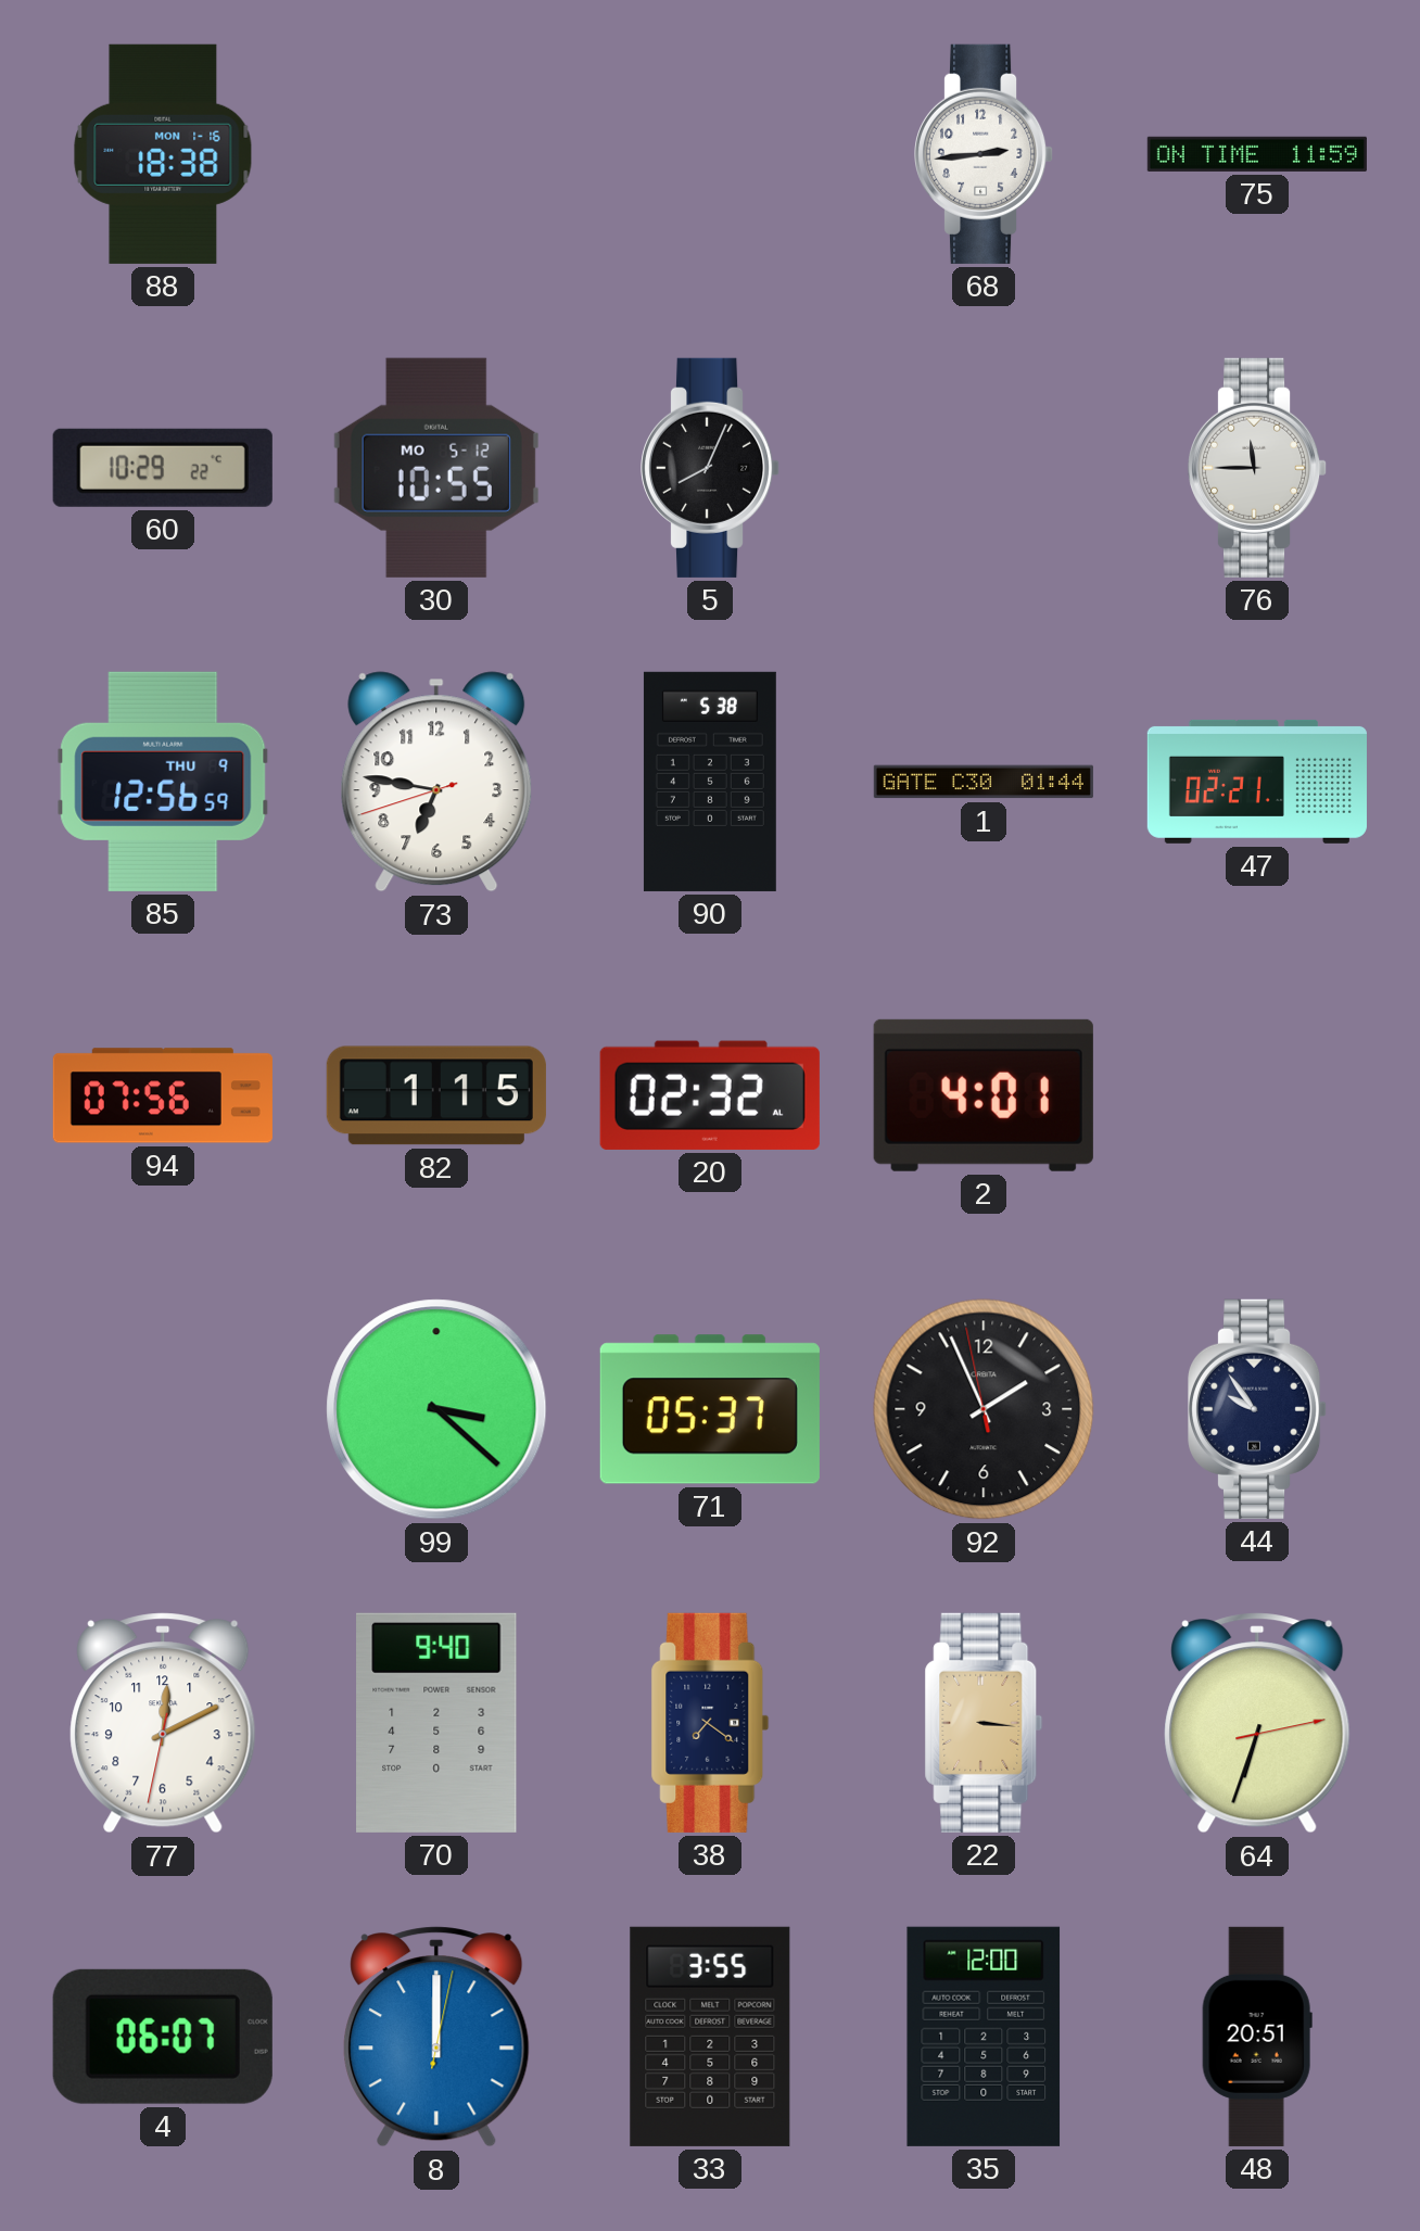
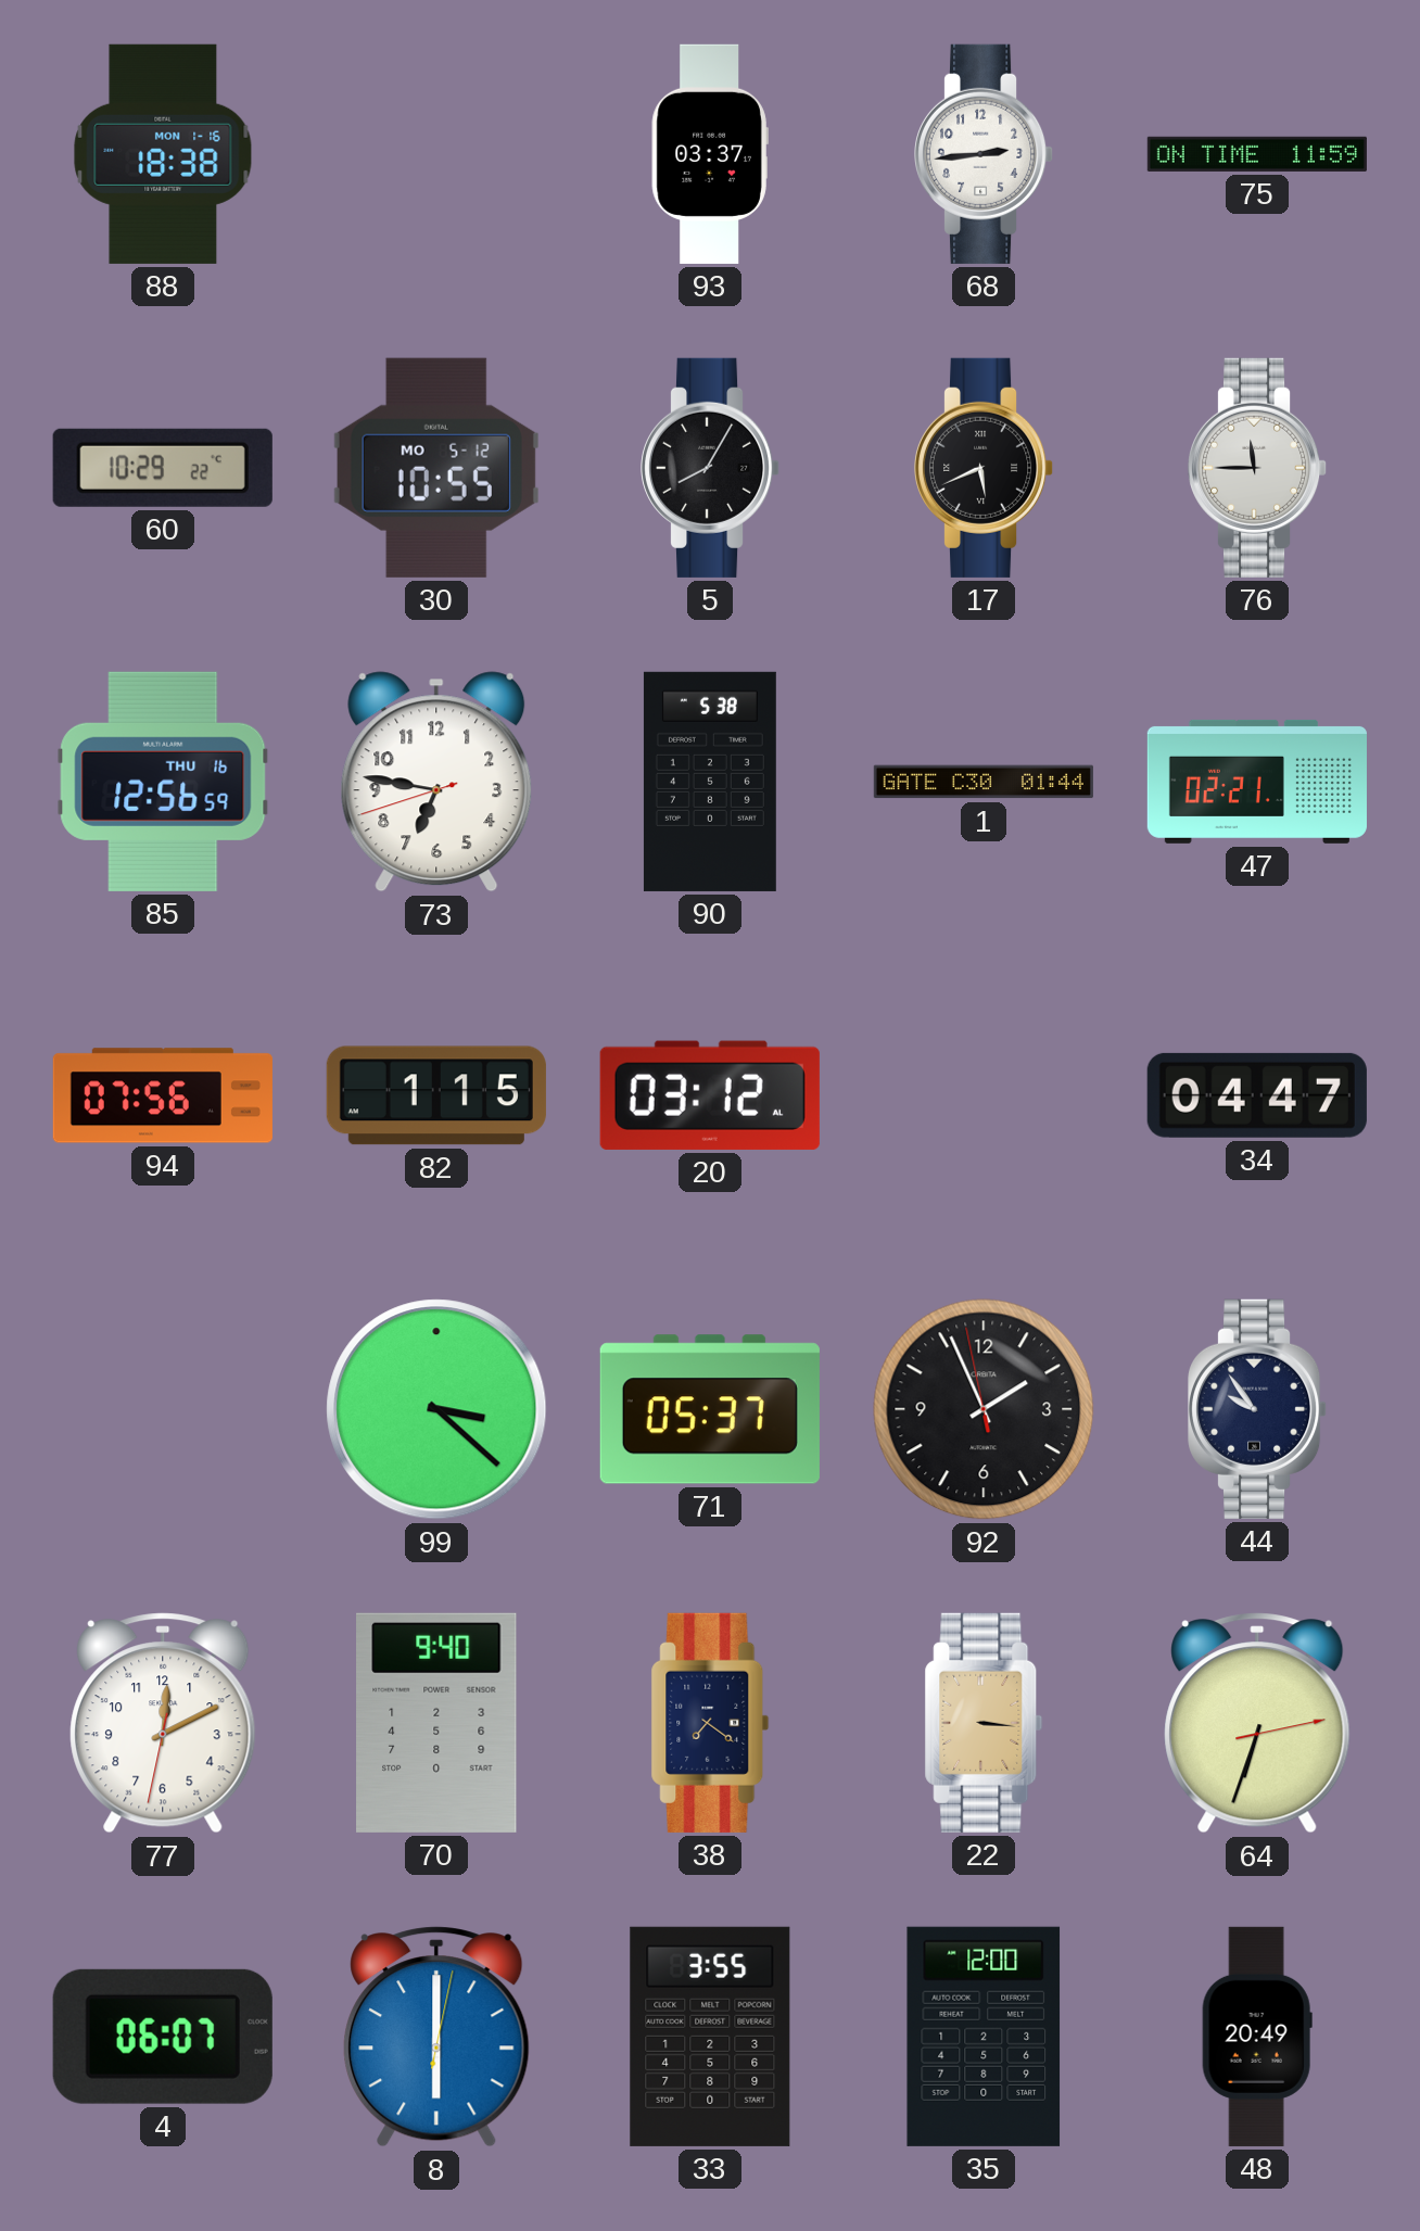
93: none -> 03:37
5: 8:04 -> 8:05
17: none -> 5:41
85 date: THU 9 -> THU 16
20: 02:32 -> 03:12
2: 4:01 -> none
34: none -> 04:47
8: 12:00 -> 6:00
48: 20:51 -> 20:49
